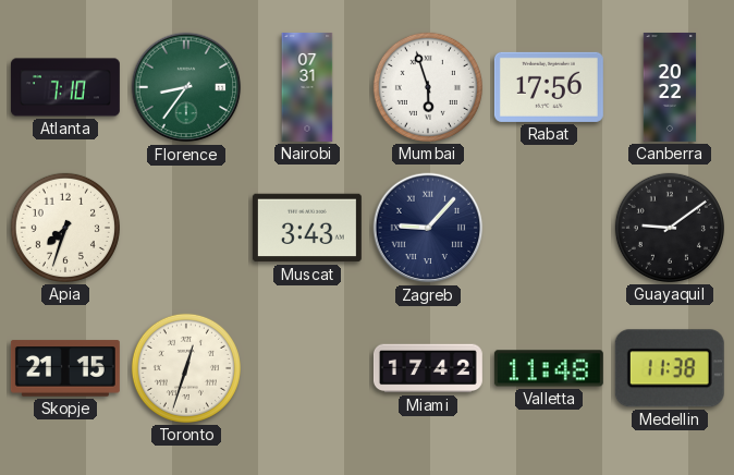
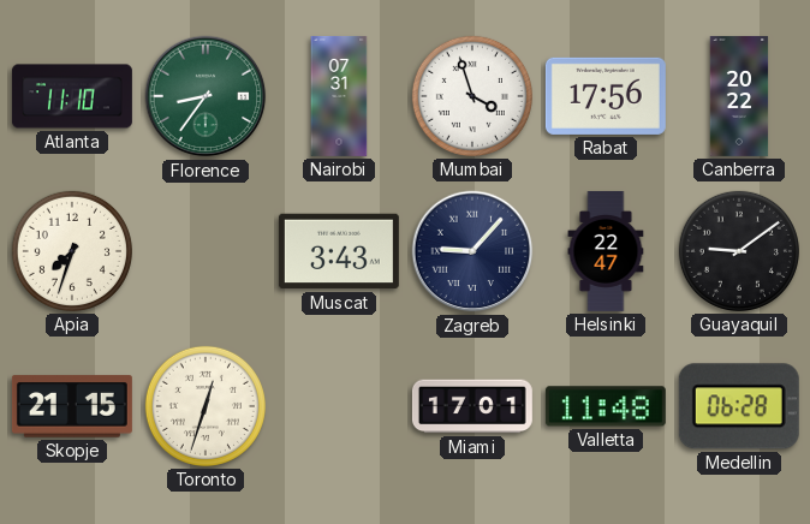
Atlanta: 7:10 -> 11:10
Mumbai: 5:57 -> 3:57
Helsinki: none -> 22:47
Miami: 17:42 -> 17:01
Medellin: 11:38 -> 06:28
